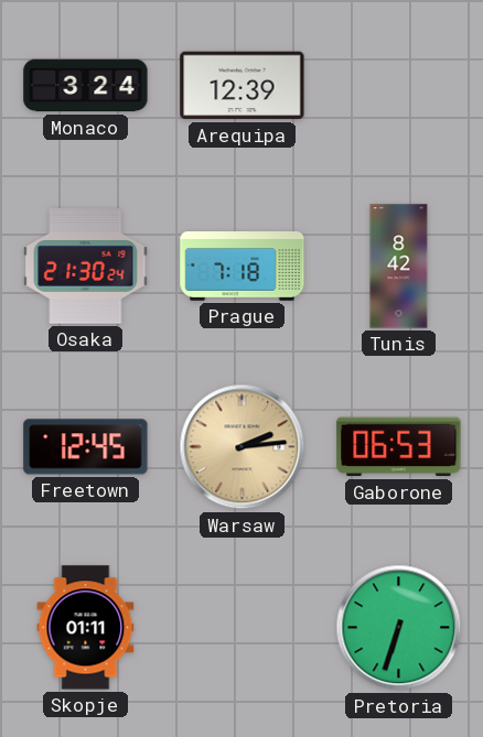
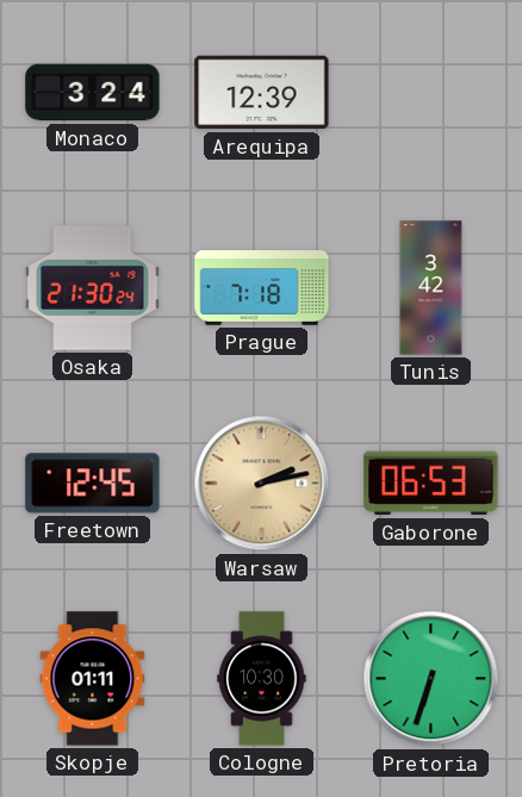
Tunis: 8:42 -> 3:42
Warsaw: 2:14 -> 2:13
Cologne: none -> 10:30
